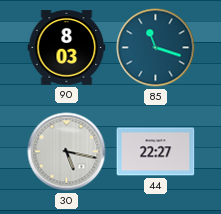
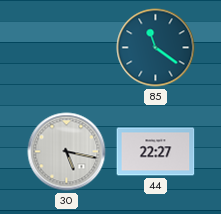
90: 8:03 -> none
85: 11:18 -> 11:21
